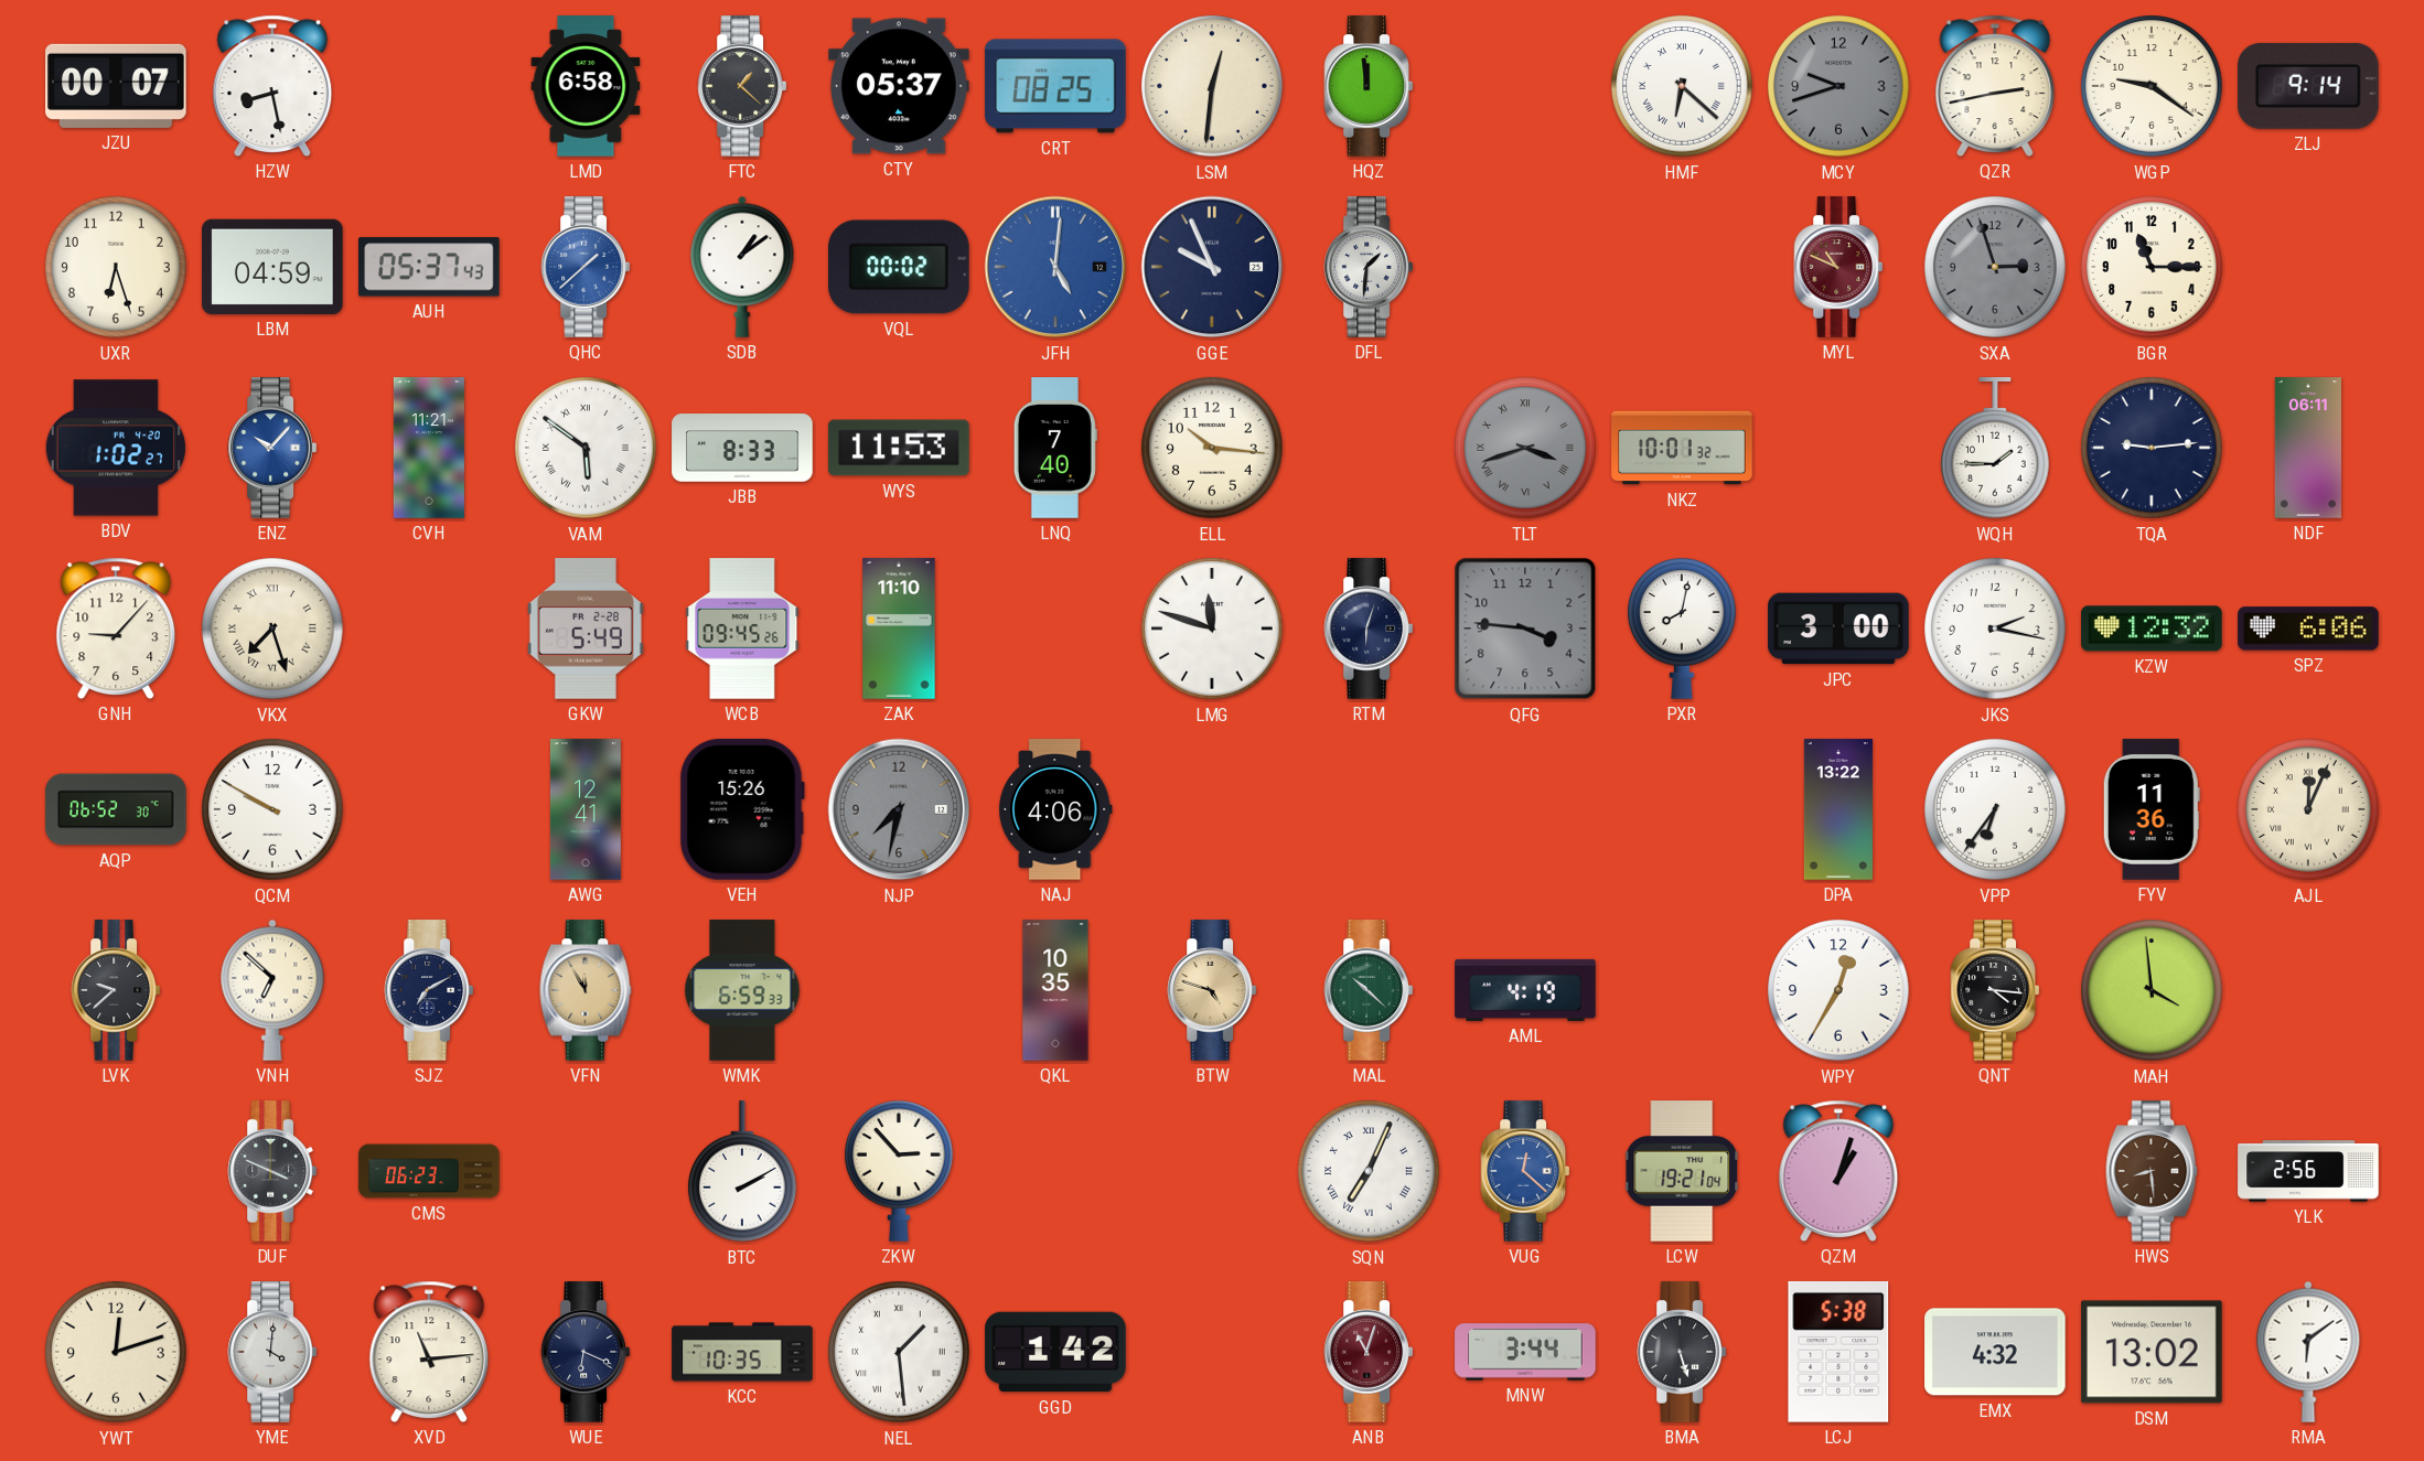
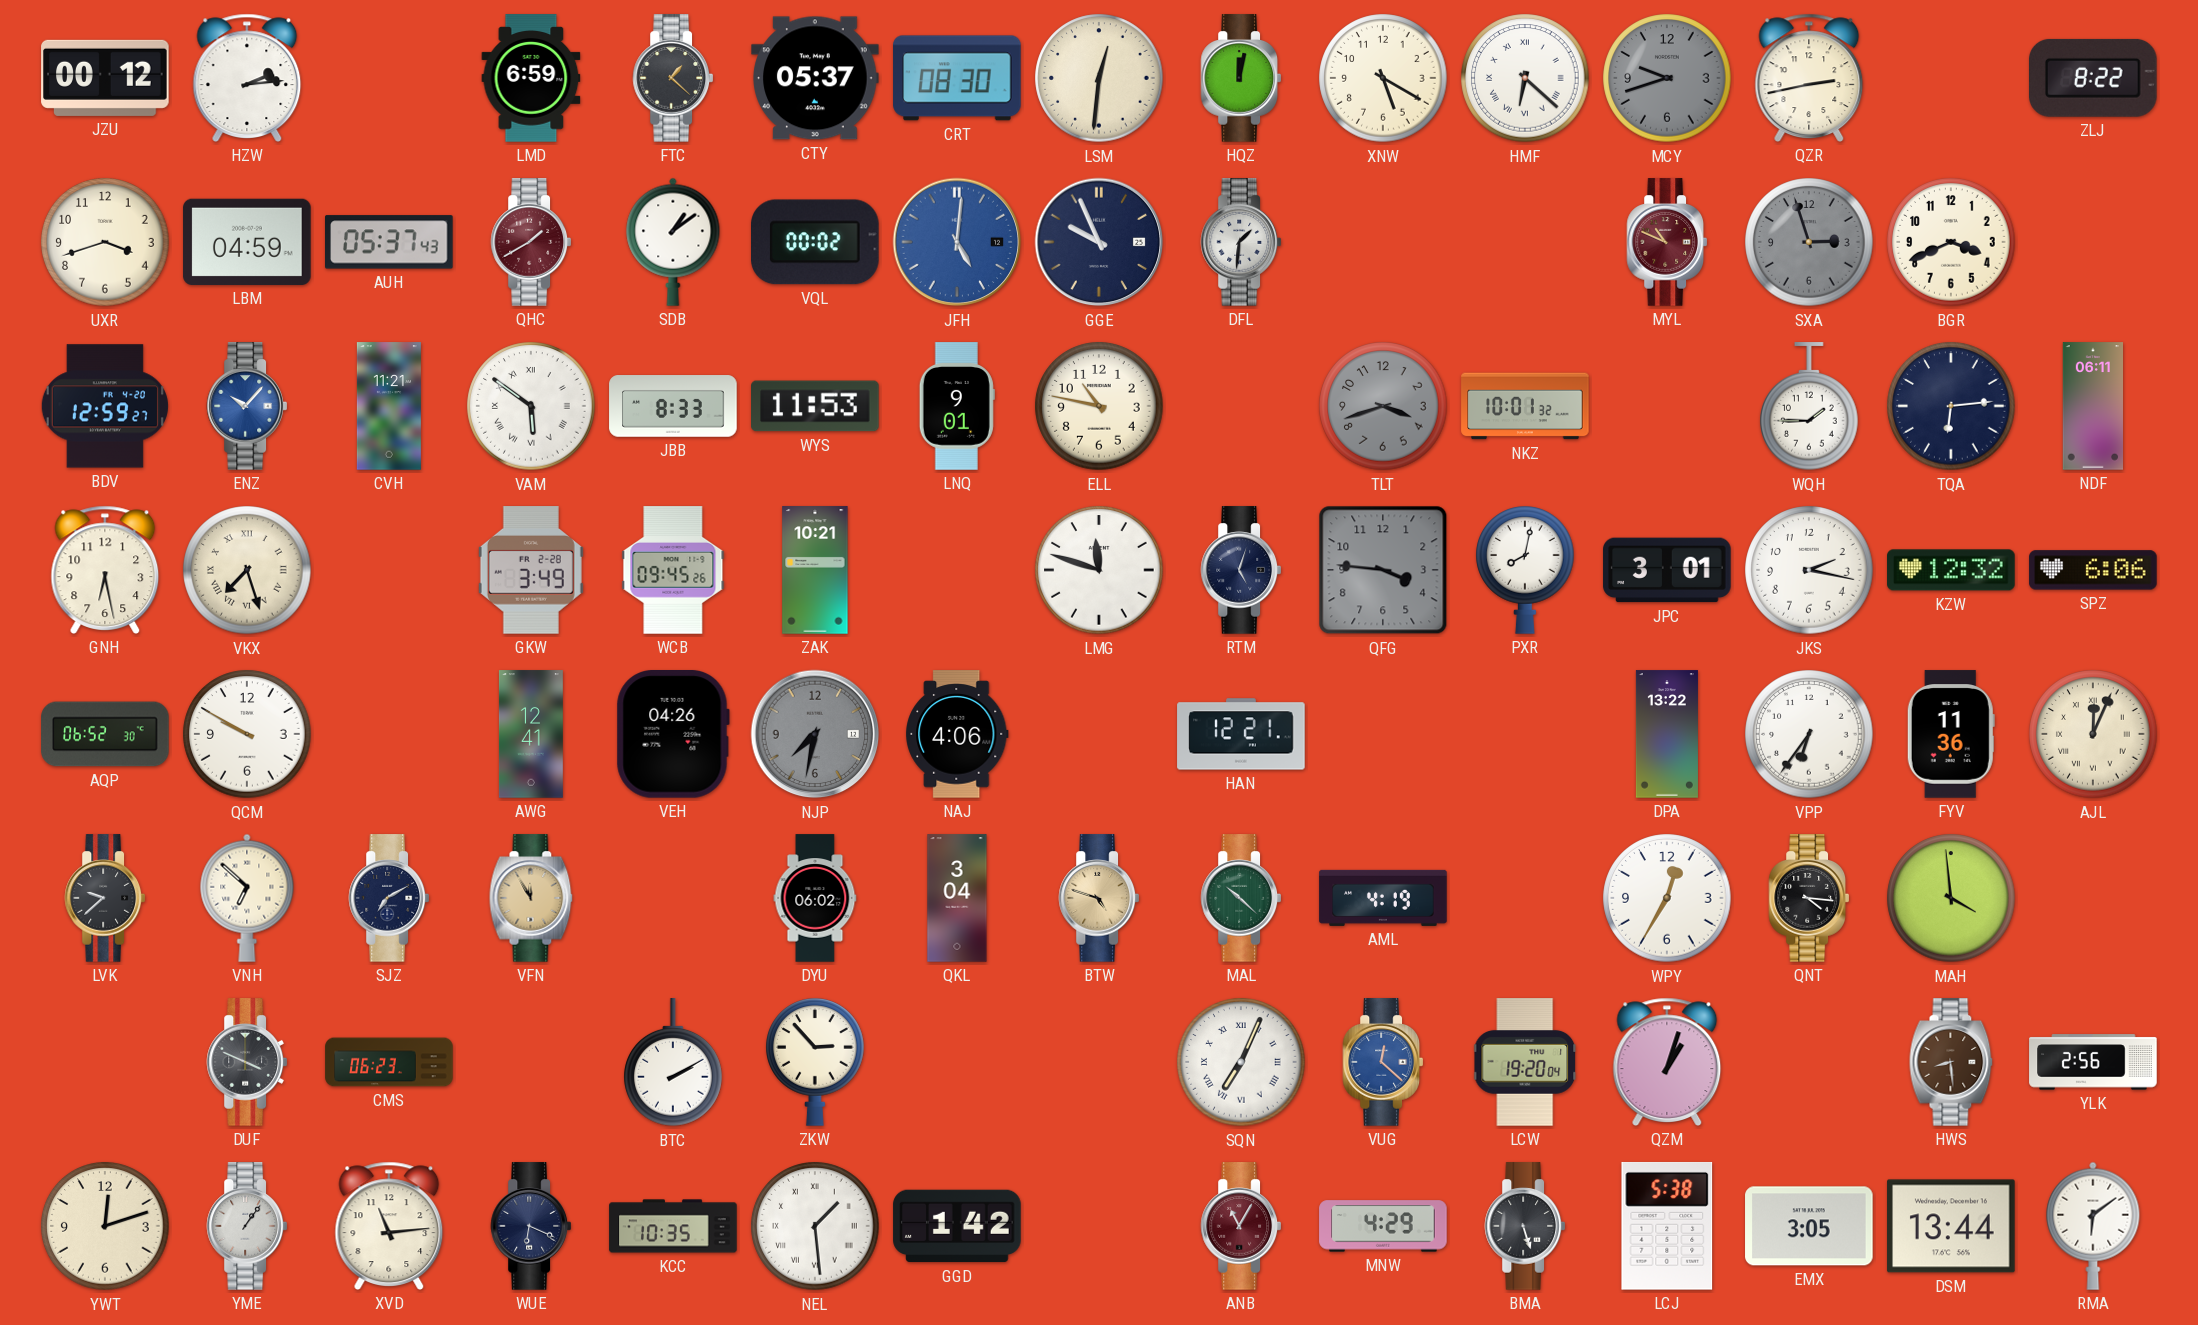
JZU: 00:07 -> 00:12
HZW: 8:28 -> 2:14
LMD: 6:58 -> 6:59
CRT: 08:25 -> 08:30
HQZ: 11:59 -> 12:02
XNW: none -> 5:20
WGP: 9:21 -> none
ZLJ: 9:14 -> 8:22
UXR: 6:27 -> 3:42
QHC: 1:38 -> 1:40
QHC dial: blue -> burgundy
BGR: 11:15 -> 3:41
BDV: 1:02 -> 12:59
LNQ: 7:40 -> 9:01
ELL: 10:16 -> 10:47
TLT numerals: Roman -> Arabic
TQA: 9:14 -> 6:14
GNH: 9:07 -> 6:28
GKW: 5:49 -> 3:49
ZAK: 11:10 -> 10:21
RTM: 6:03 -> 5:03
JPC: 3:00 -> 3:01
VEH: 15:26 -> 04:26
HAN: none -> 12:21
WMK: 6:59 -> none
DYU: none -> 06:02
QKL: 10:35 -> 3:04
LCW: 19:21 -> 19:20
YME: 4:01 -> 1:06
ANB: 11:03 -> 11:05
MNW: 3:44 -> 4:29
EMX: 4:32 -> 3:05
DSM: 13:02 -> 13:44
